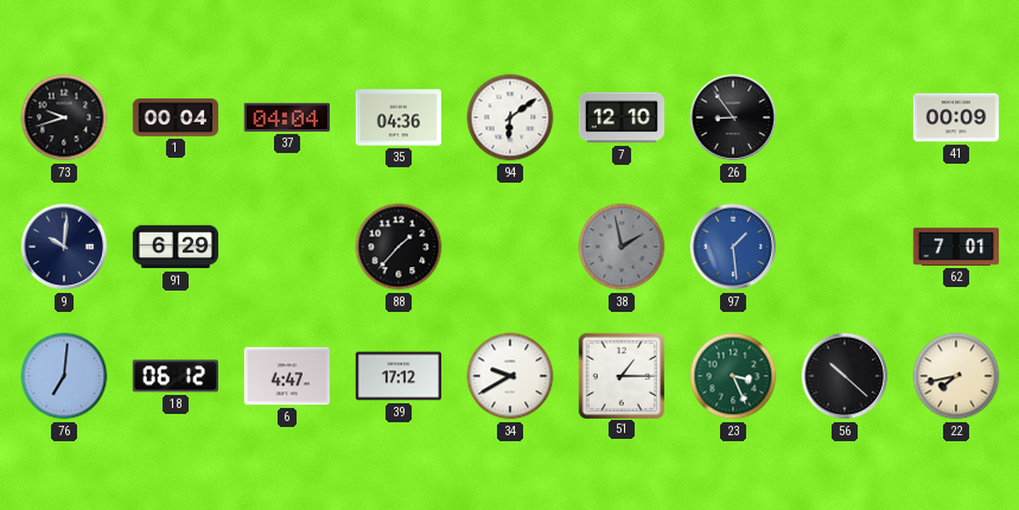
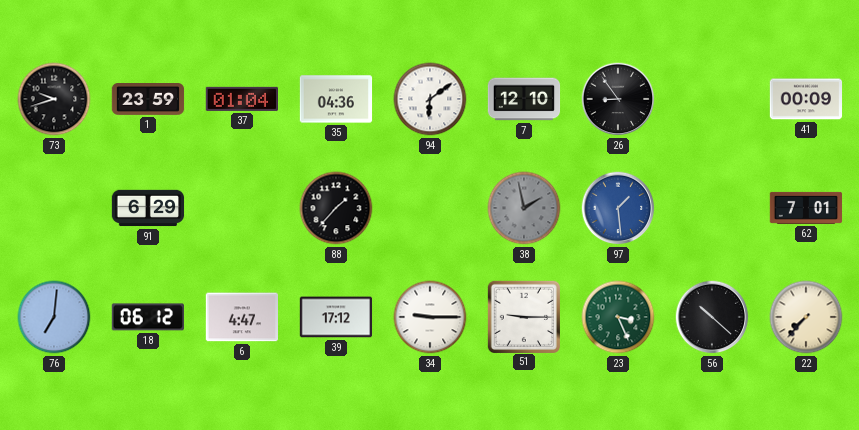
1: 00:04 -> 23:59
37: 04:04 -> 01:04
9: 10:01 -> none
34: 9:40 -> 9:15
51: 1:15 -> 9:15
22: 7:43 -> 7:37
